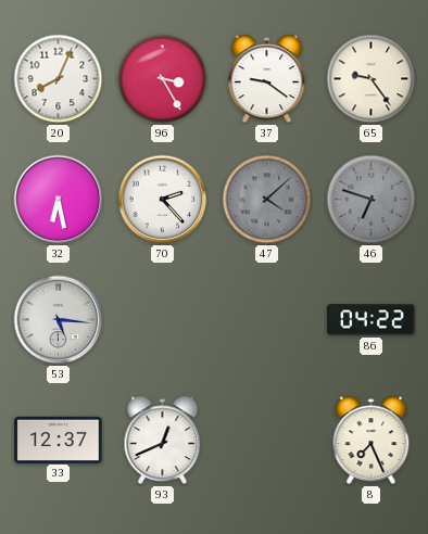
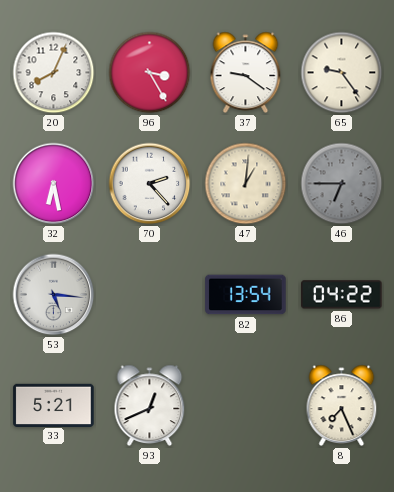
47: 4:08 -> 1:01
47 dial: grey -> cream
46: 6:48 -> 6:45
82: none -> 13:54
33: 12:37 -> 5:21
